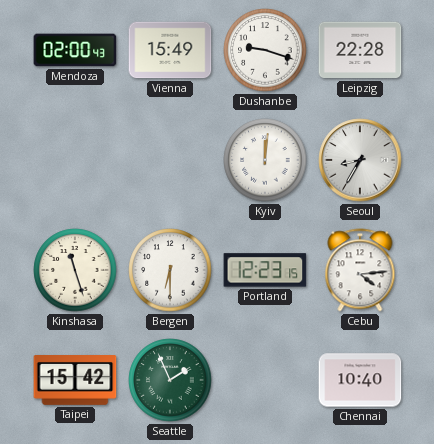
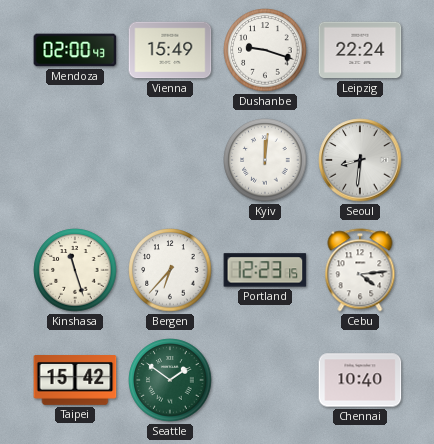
Leipzig: 22:28 -> 22:24
Seoul: 8:35 -> 8:31
Bergen: 6:30 -> 6:37
Seattle: 1:56 -> 1:51
